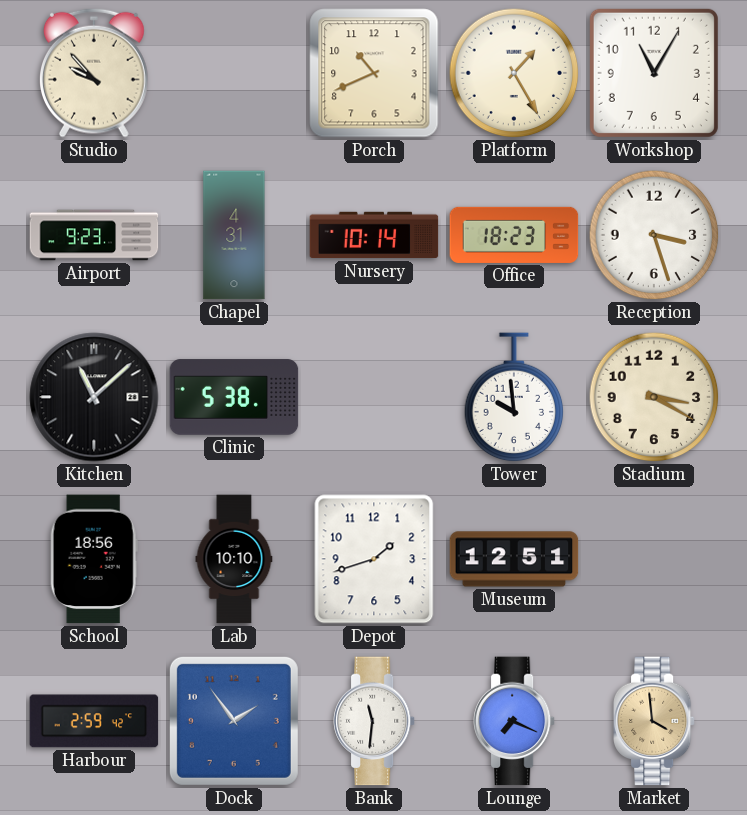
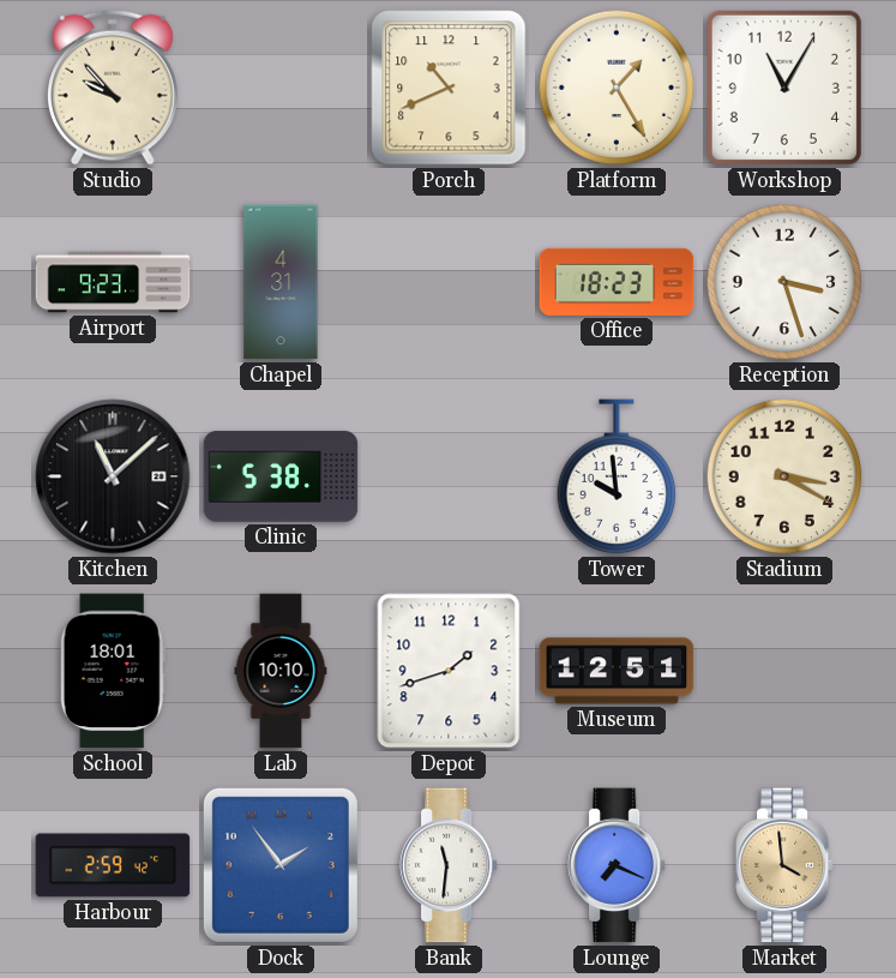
Nursery: 10:14 -> none
School: 18:56 -> 18:01
